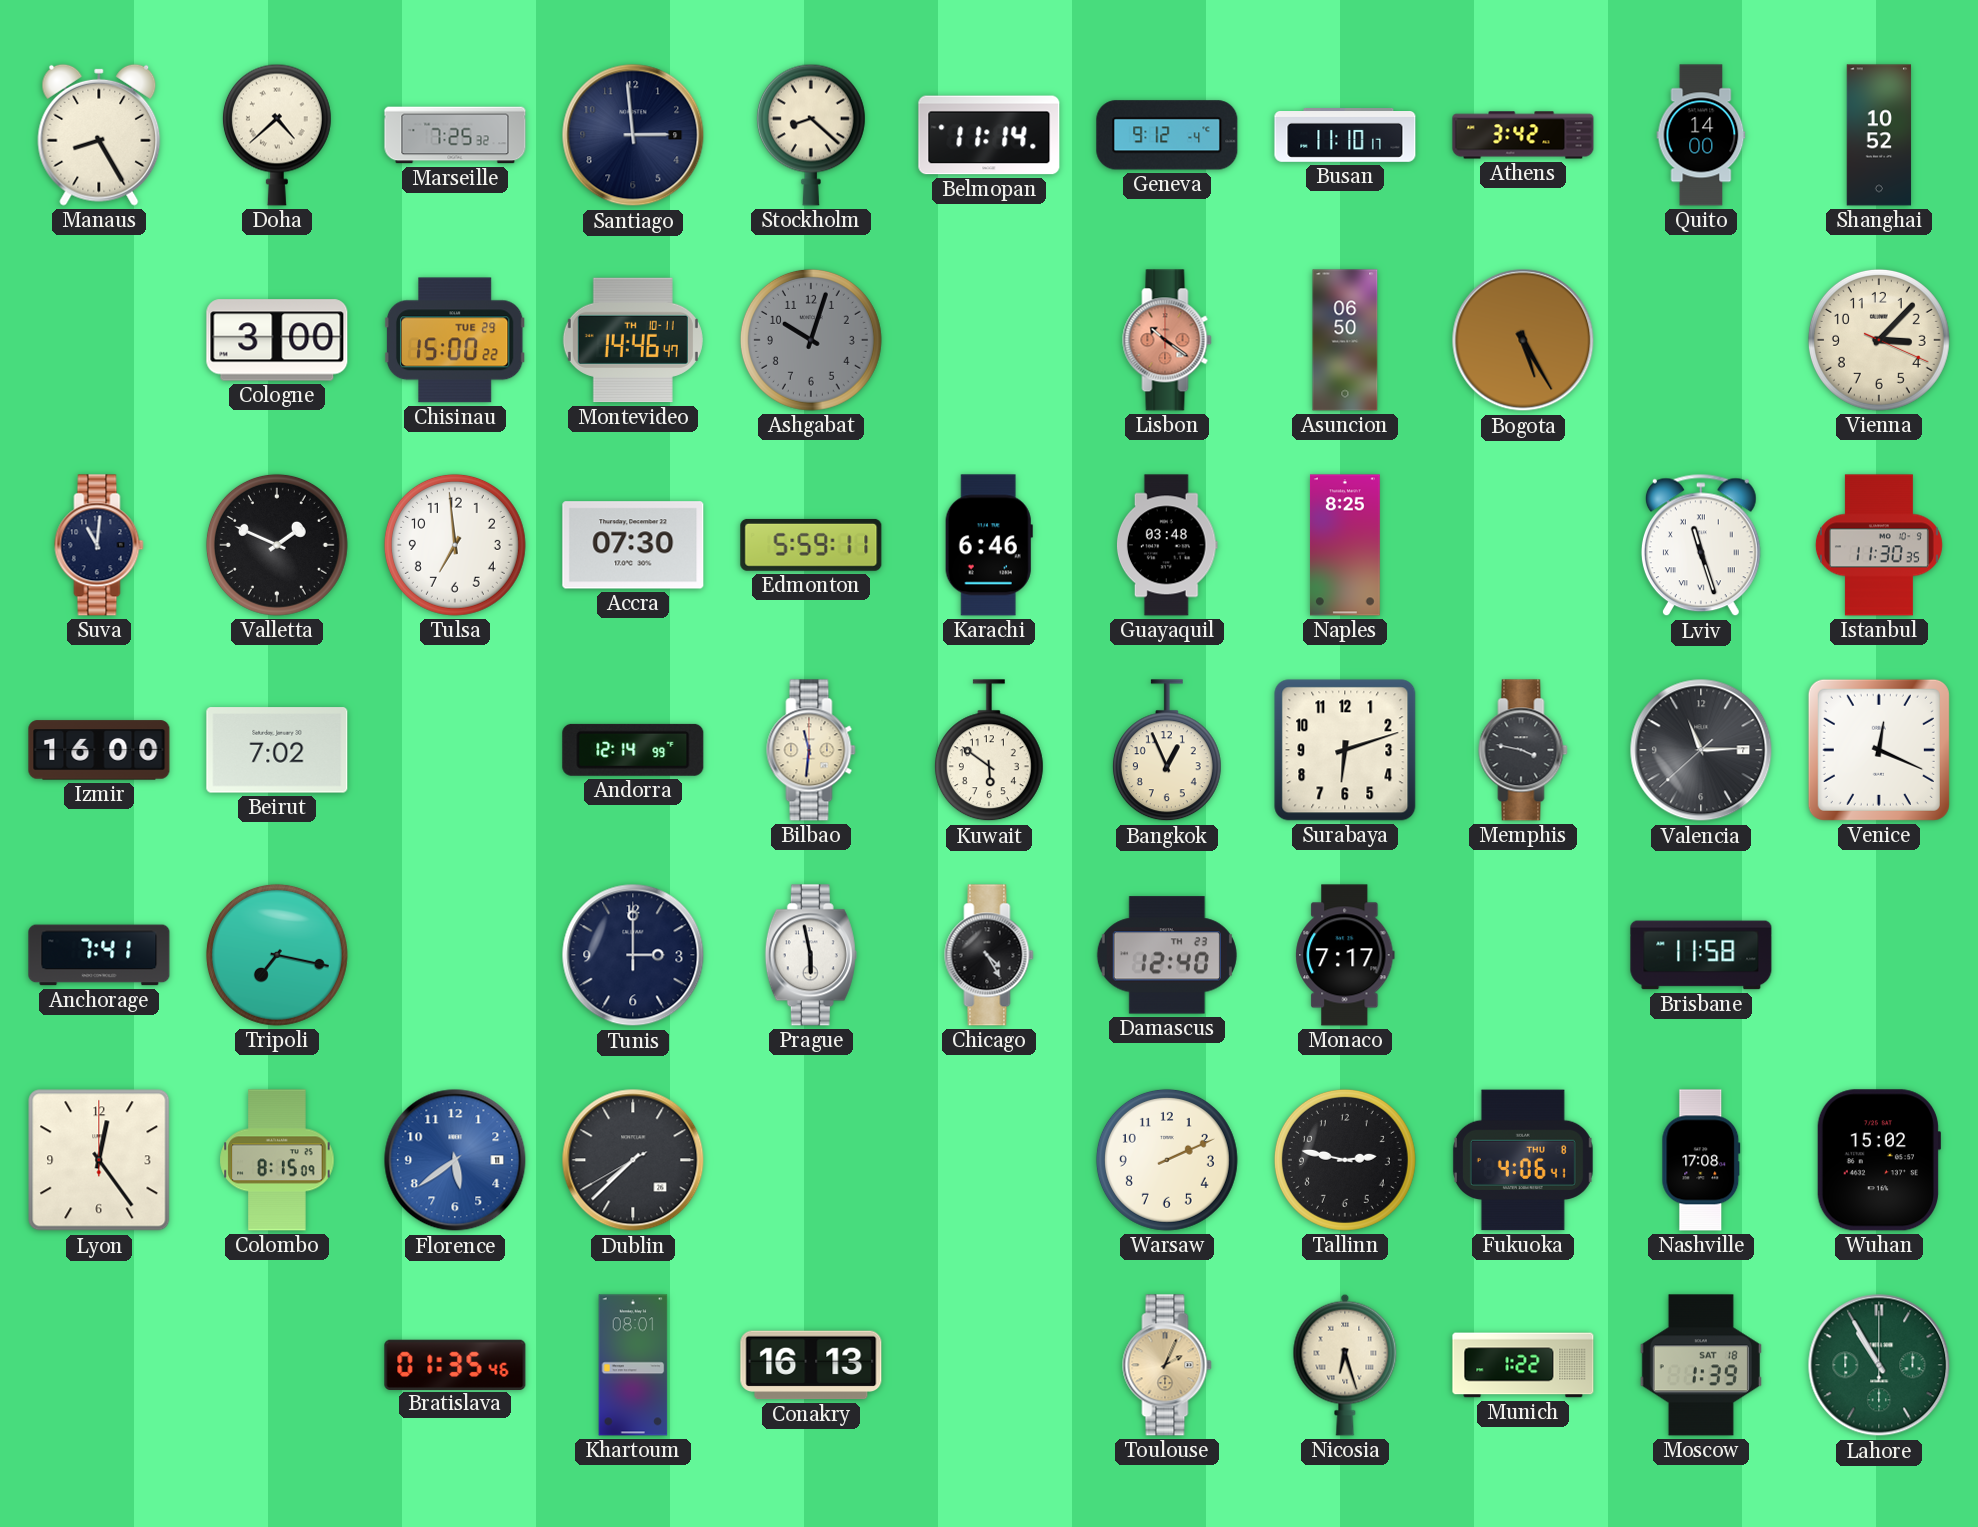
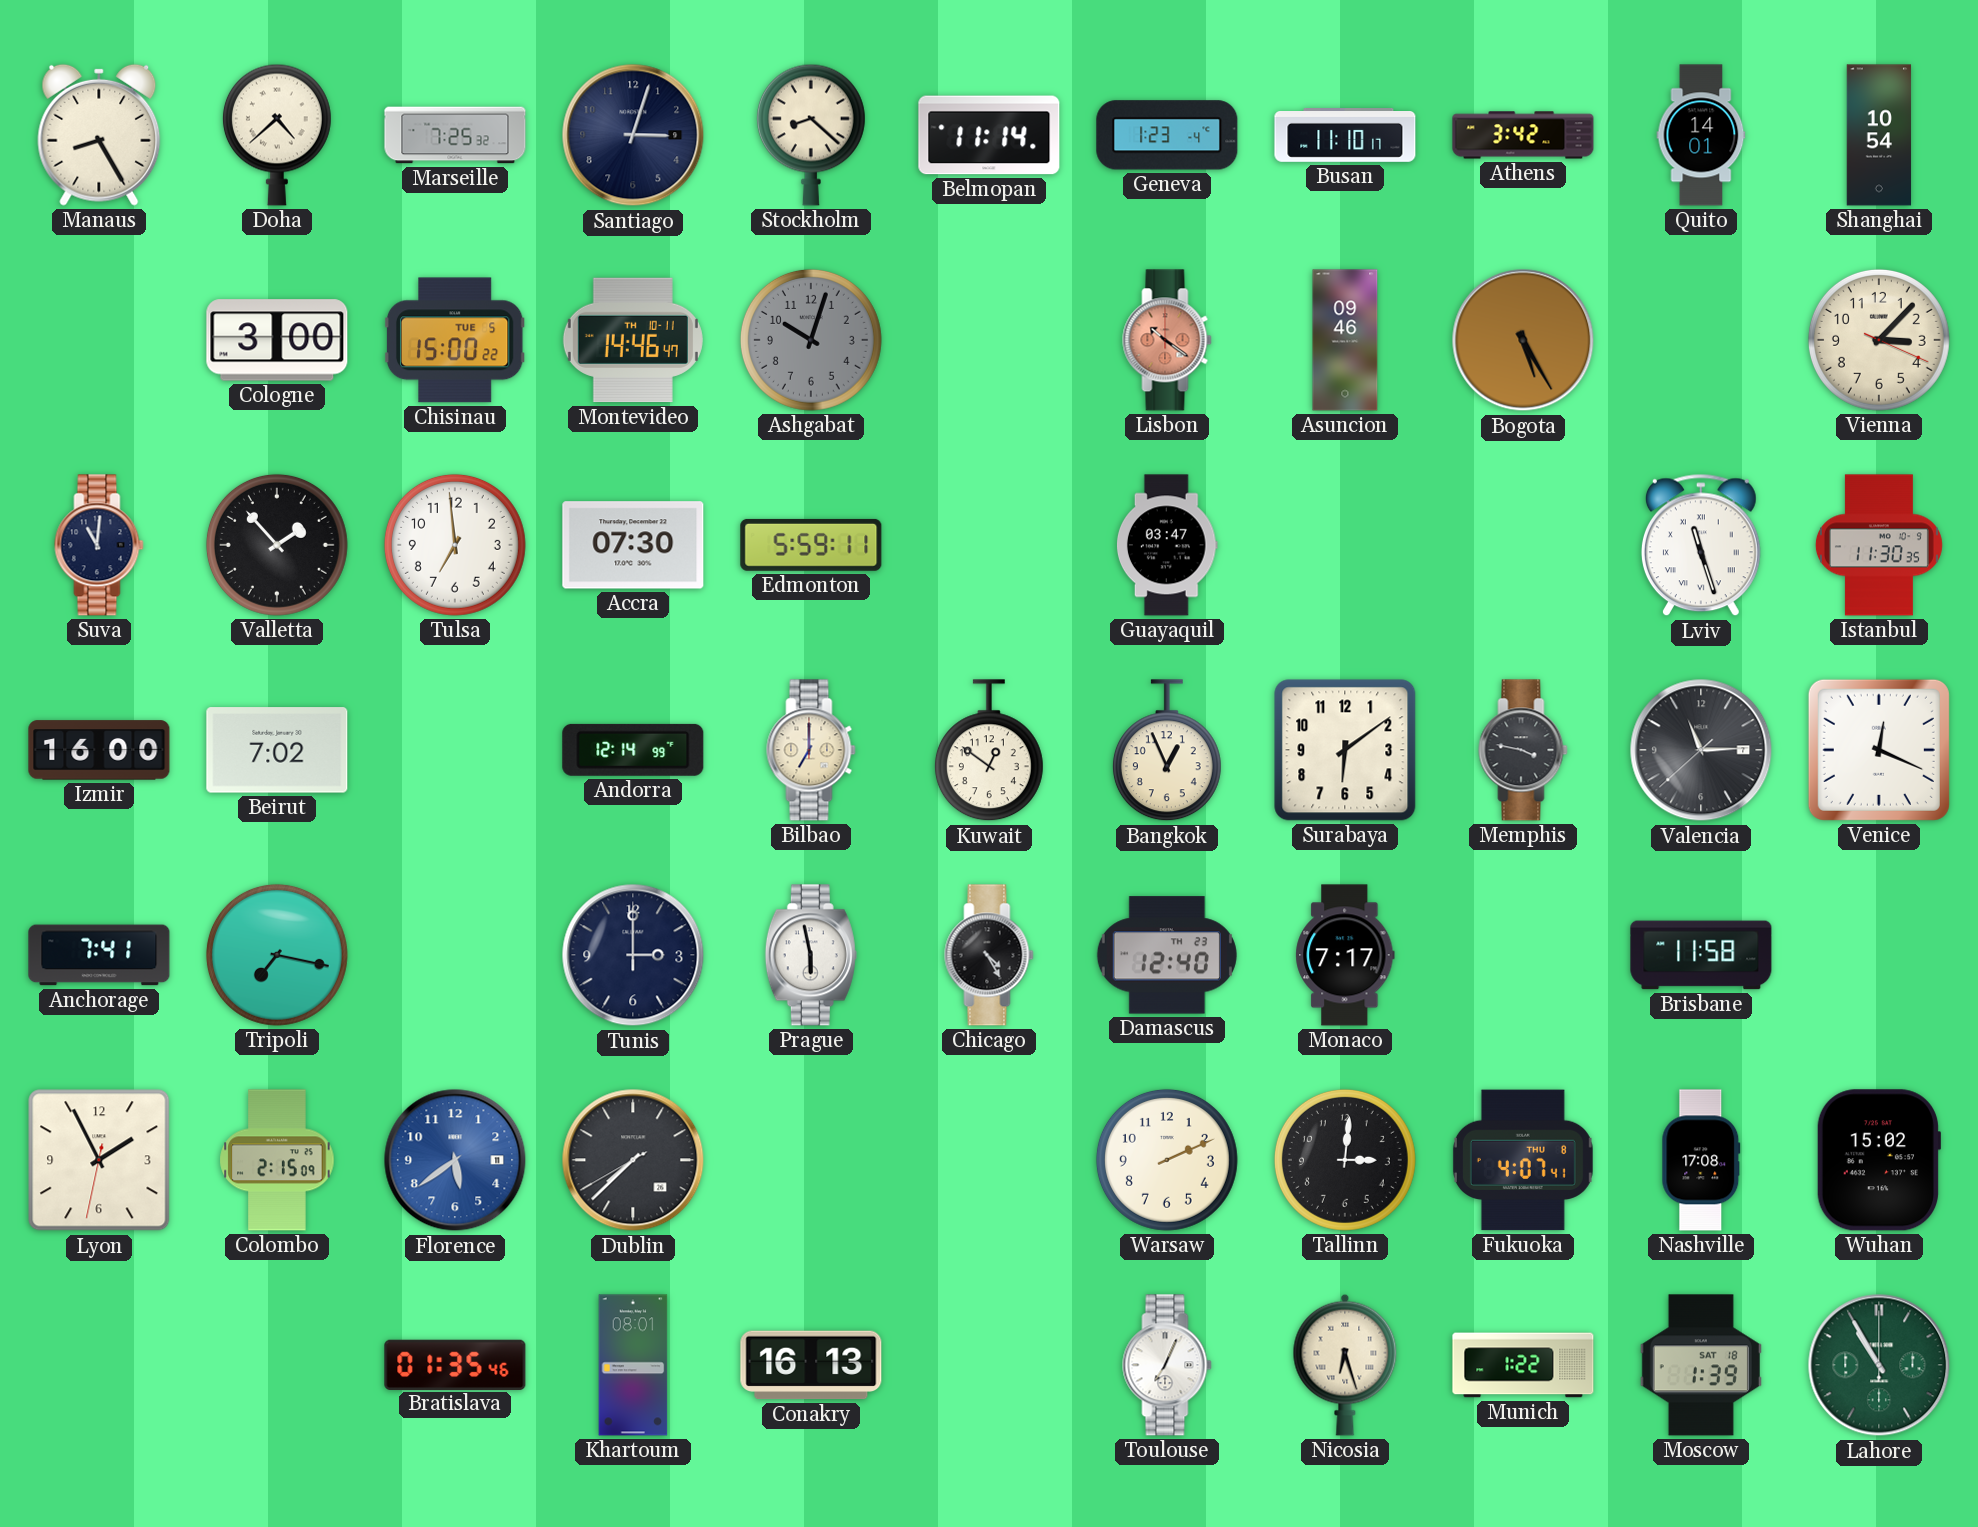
Santiago: 2:59 -> 3:03
Geneva: 9:12 -> 1:23
Quito: 14:00 -> 14:01
Shanghai: 10:52 -> 10:54
Chisinau date: TUE 29 -> TUE 5
Asuncion: 06:50 -> 09:46
Valletta: 1:49 -> 1:53
Karachi: 6:46 -> none
Guayaquil: 03:48 -> 03:47
Naples: 8:25 -> none
Bilbao: 11:31 -> 7:00
Kuwait: 5:51 -> 12:51
Surabaya: 6:12 -> 6:09
Lyon: 12:24 -> 1:55
Colombo: 8:15 -> 2:15
Tallinn: 2:47 -> 3:01
Fukuoka: 4:06 -> 4:07
Toulouse: 2:04 -> 7:04
Toulouse dial: champagne -> white
